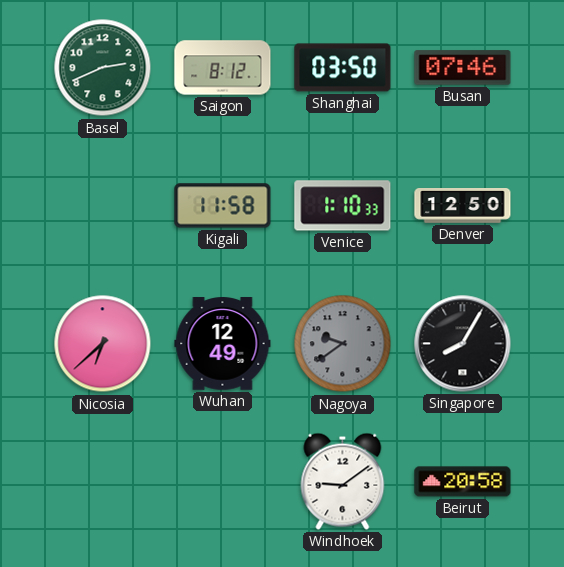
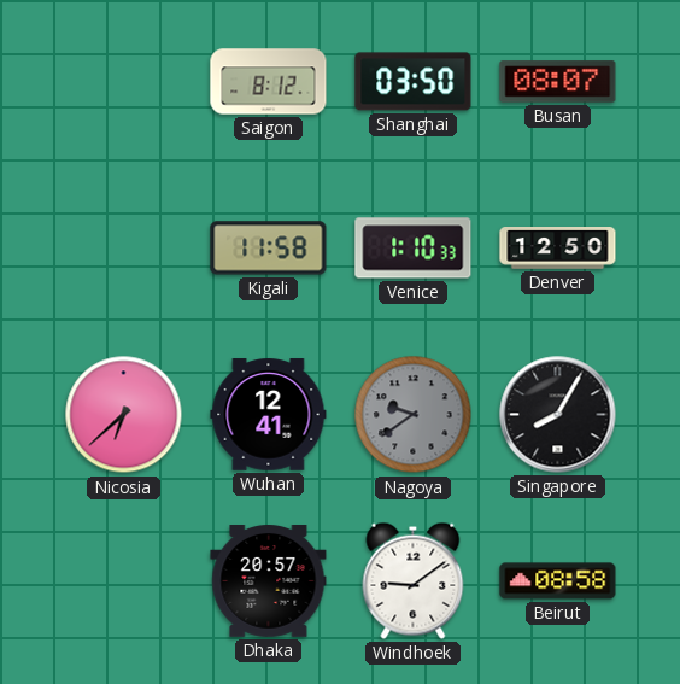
Basel: 2:41 -> none
Busan: 07:46 -> 08:07
Wuhan: 12:49 -> 12:41
Dhaka: none -> 20:57
Beirut: 20:58 -> 08:58
